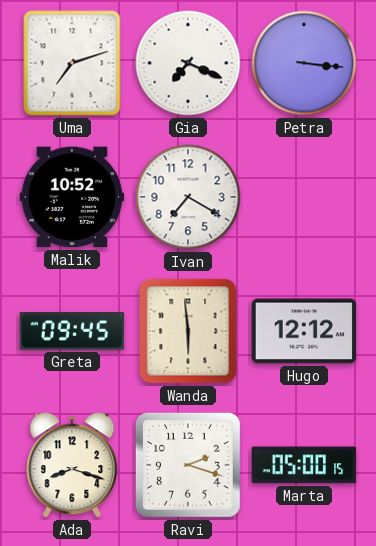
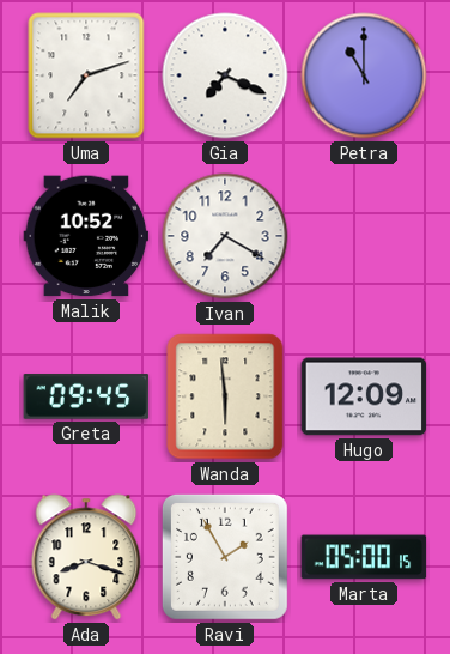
Petra: 3:16 -> 11:00
Hugo: 12:12 -> 12:09
Ravi: 2:18 -> 1:55
